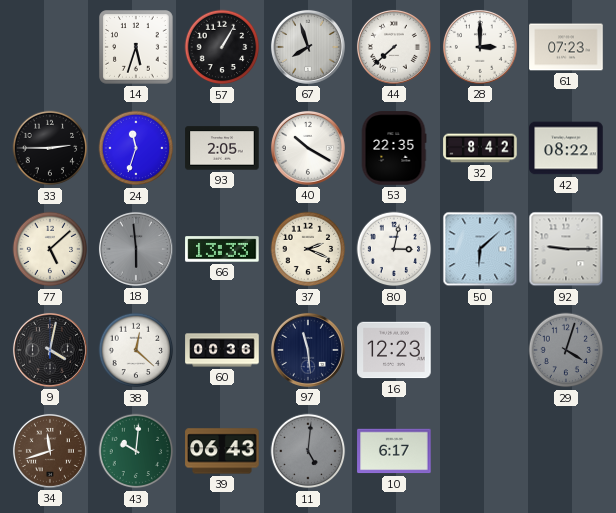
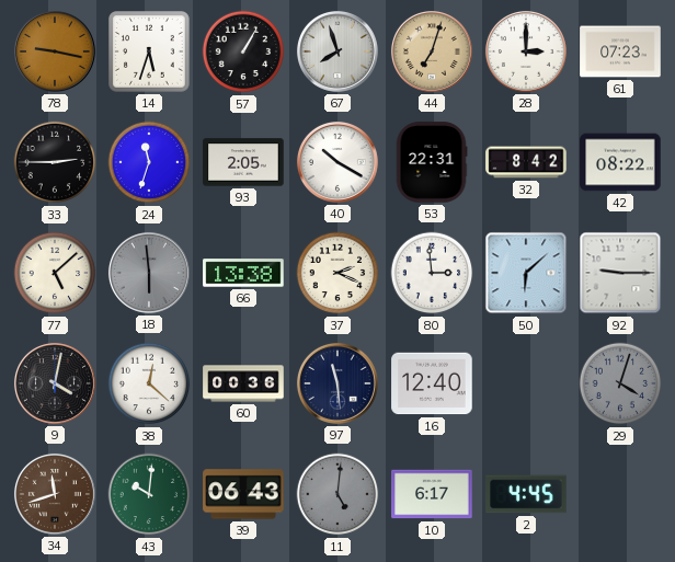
78: none -> 9:17
44: 7:38 -> 7:03
44 dial: white -> champagne
53: 22:35 -> 22:31
66: 13:33 -> 13:38
80: 3:02 -> 2:59
16: 12:23 -> 12:40
2: none -> 4:45
